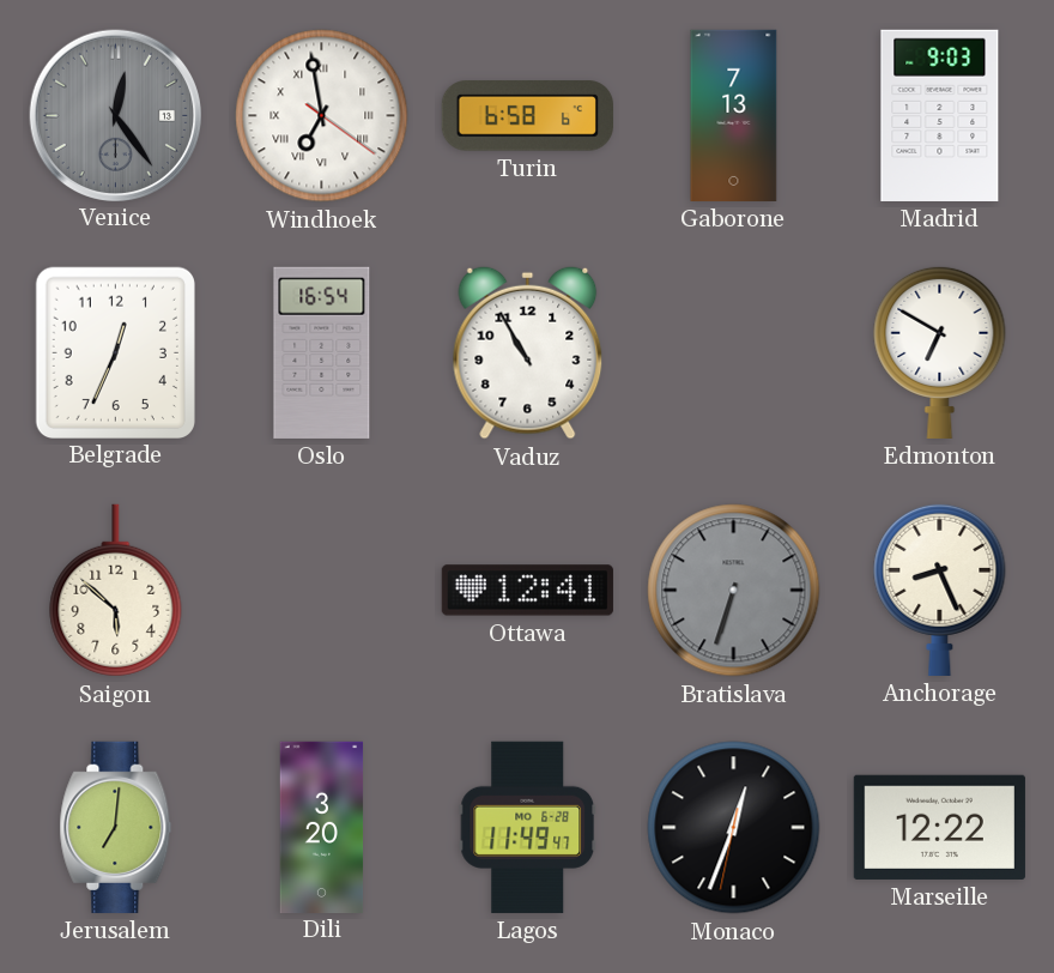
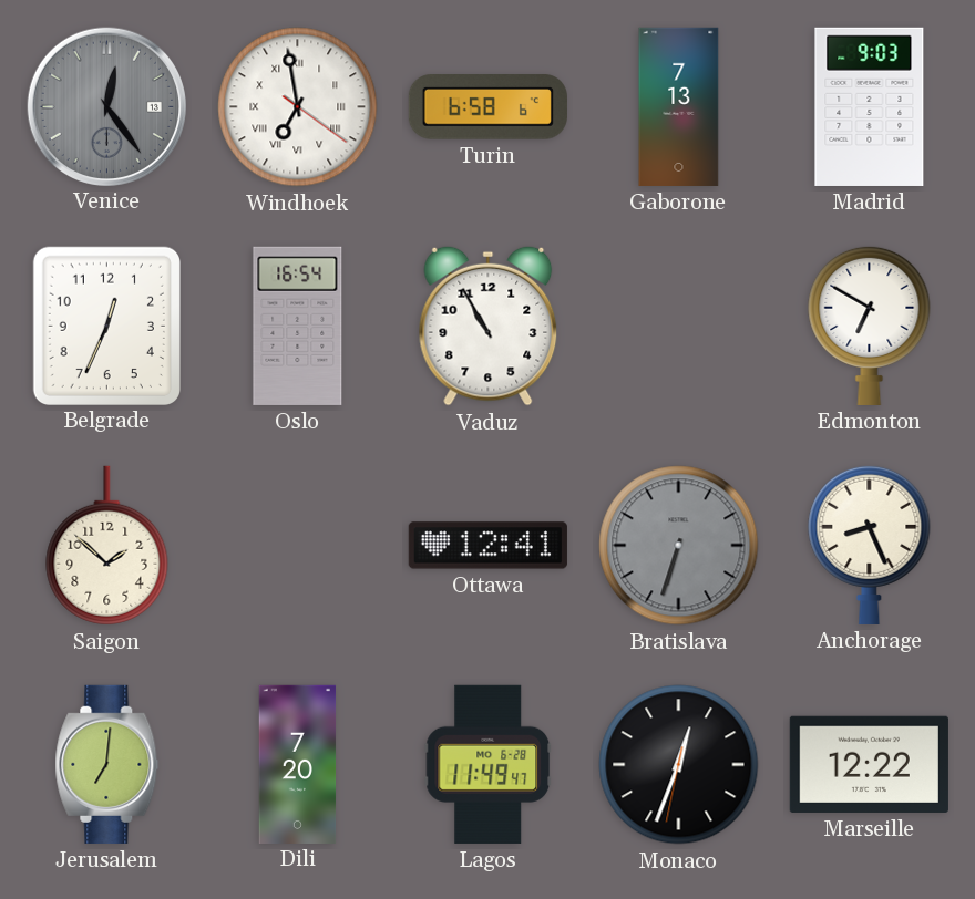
Saigon: 5:52 -> 1:52
Dili: 3:20 -> 7:20
